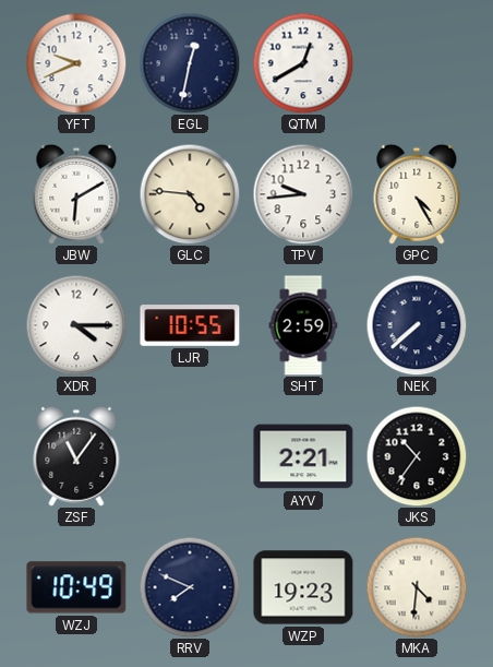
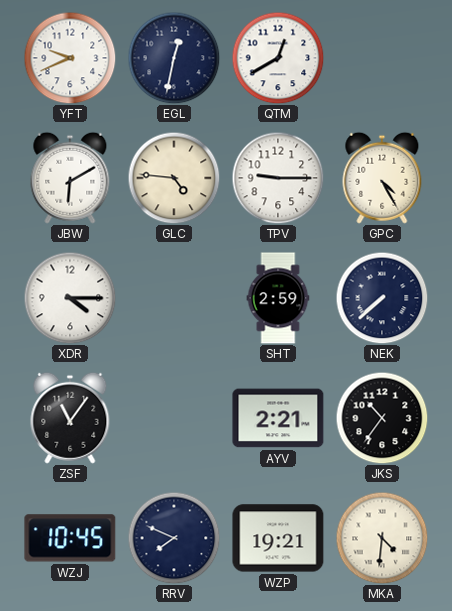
TPV: 9:44 -> 9:15
LJR: 10:55 -> none
WZJ: 10:49 -> 10:45
WZP: 19:23 -> 19:21
